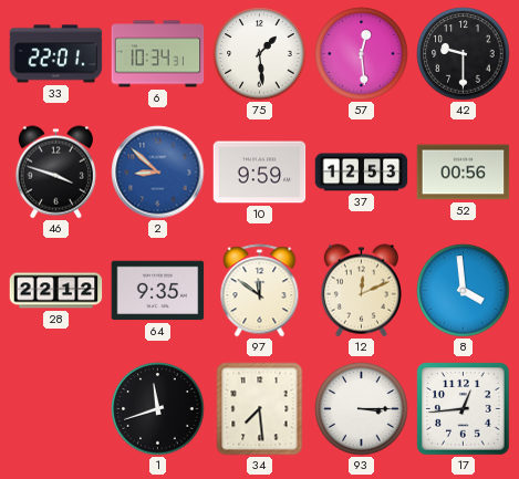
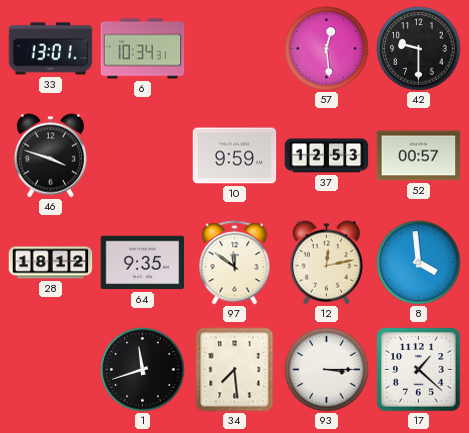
33: 22:01 -> 13:01
75: 1:29 -> none
2: 8:52 -> none
52: 00:56 -> 00:57
28: 22:12 -> 18:12
12: 12:11 -> 12:13
17: 12:44 -> 1:22
